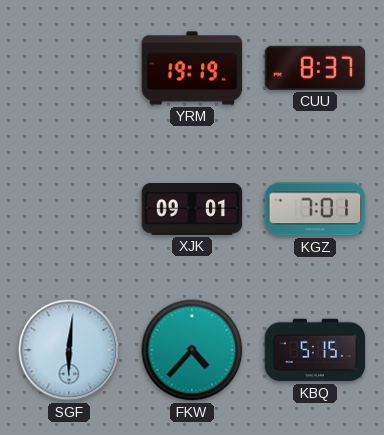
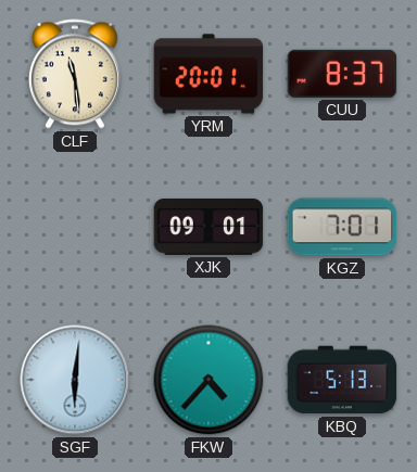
CLF: none -> 11:29
YRM: 19:19 -> 20:01
KBQ: 5:15 -> 5:13
